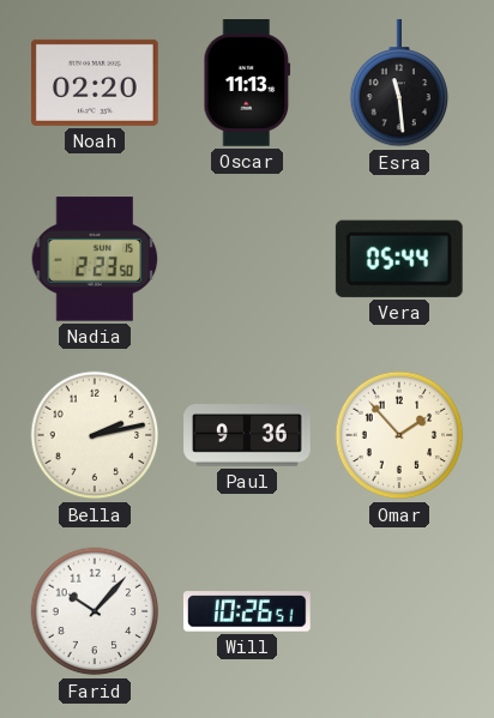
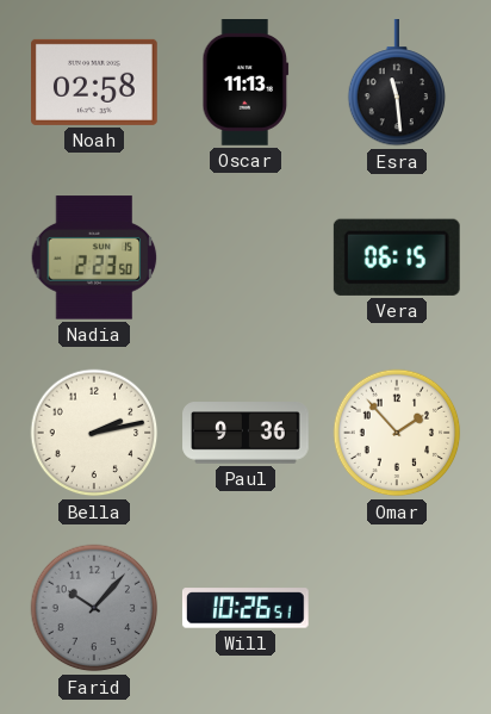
Noah: 02:20 -> 02:58
Vera: 05:44 -> 06:15
Farid dial: white -> grey
